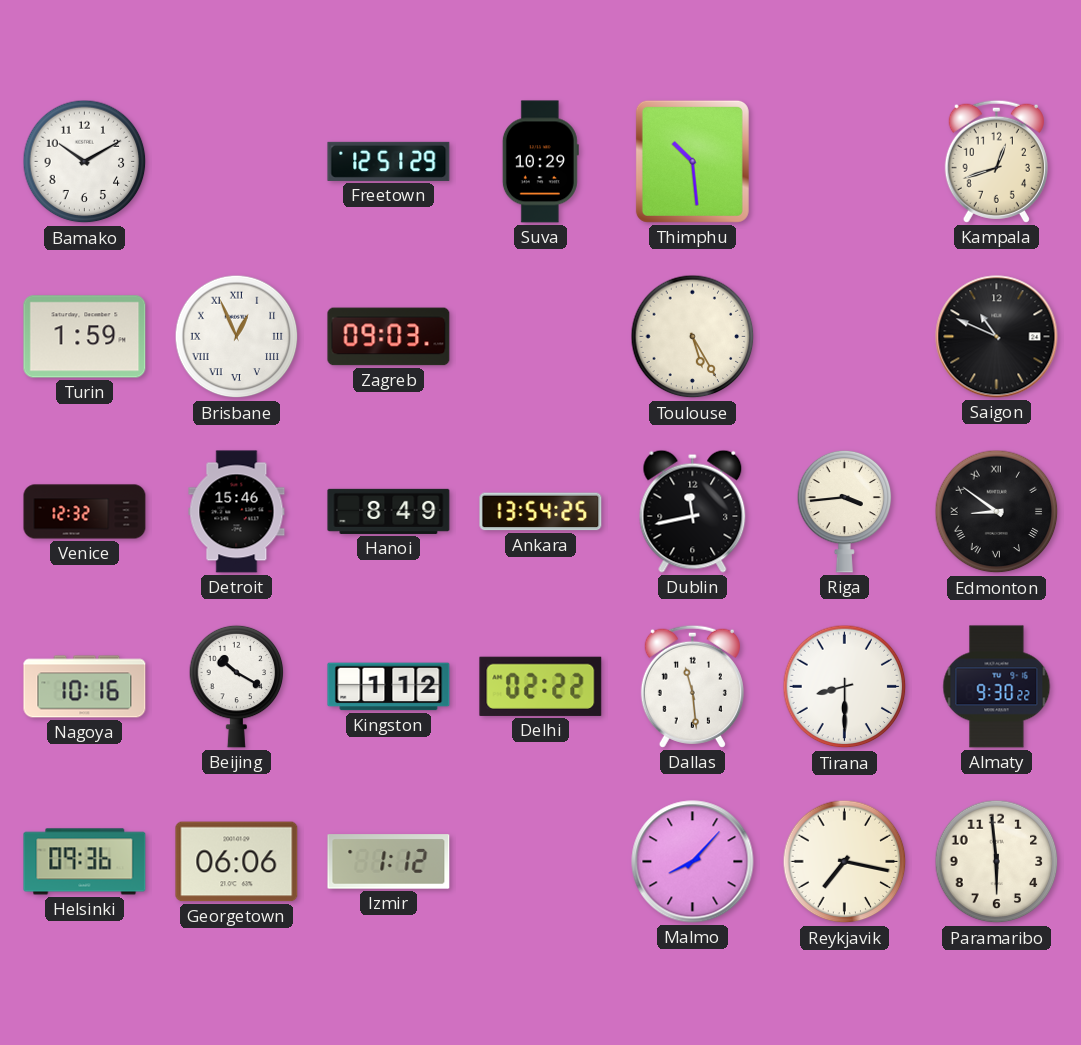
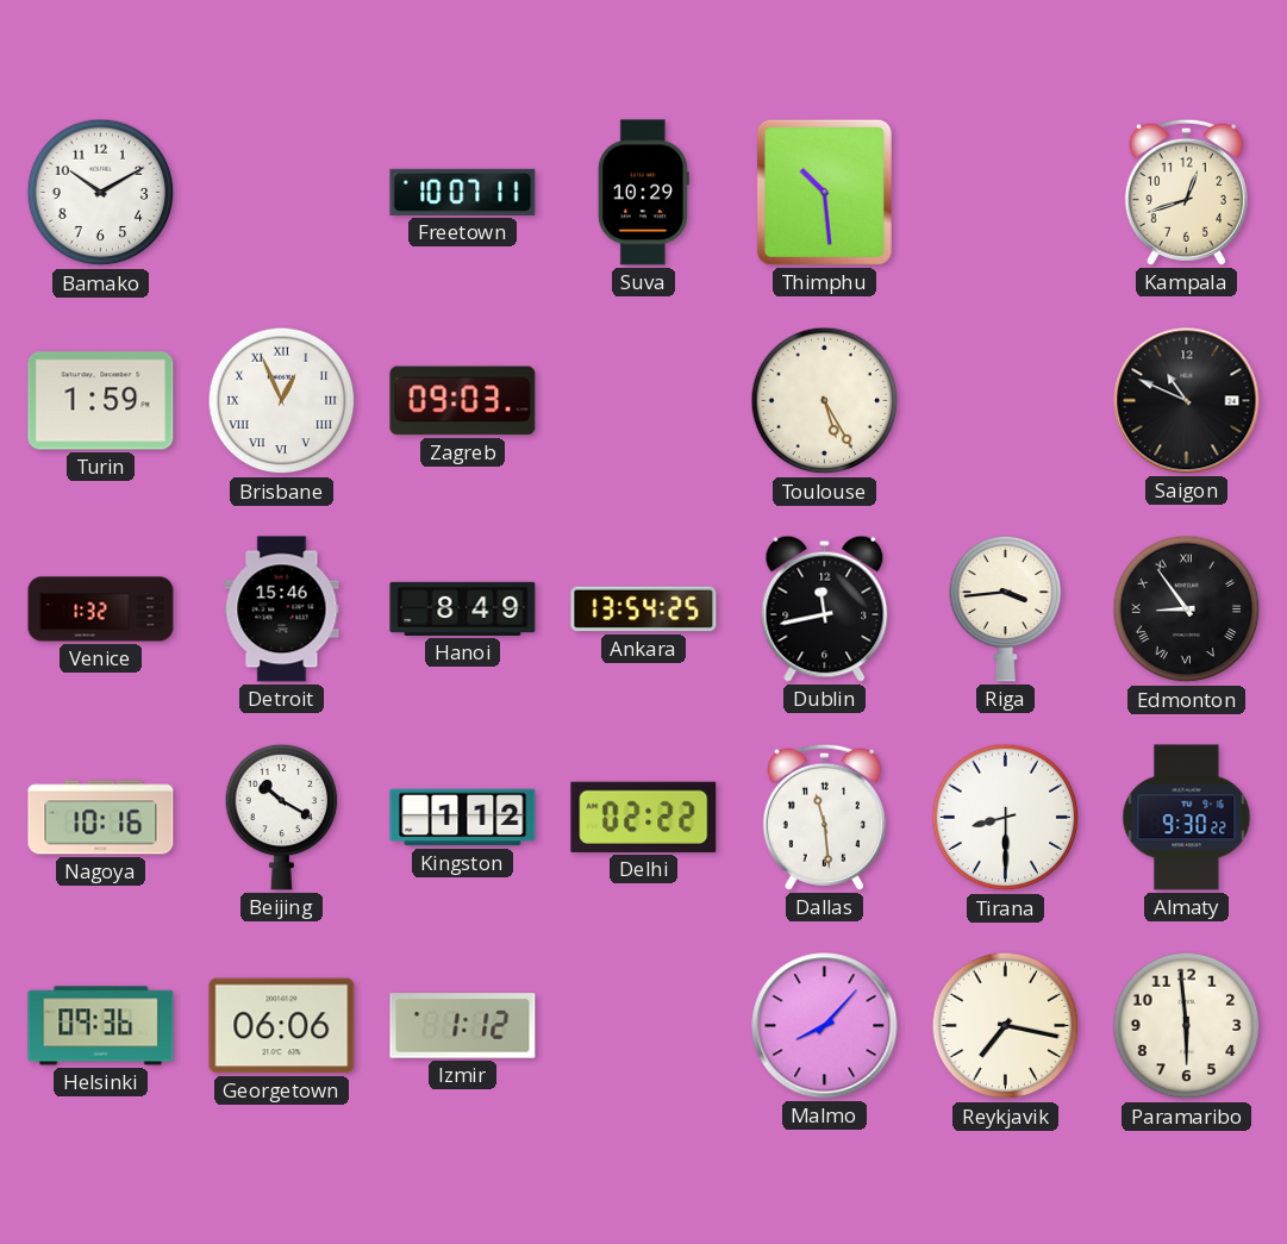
Freetown: 12:51 -> 10:07
Venice: 12:32 -> 1:32
Edmonton: 8:51 -> 8:54
